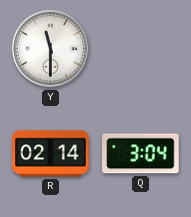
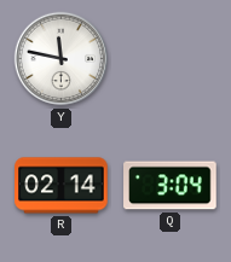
Y: 11:30 -> 11:47
